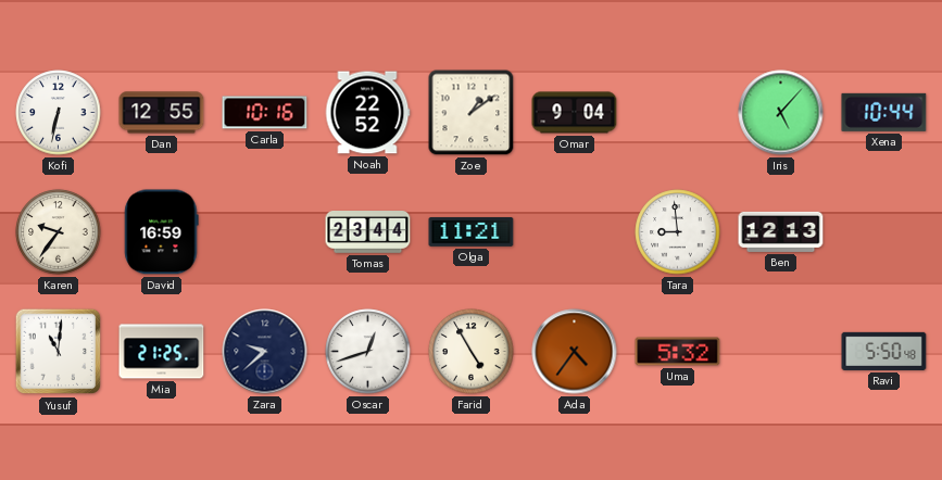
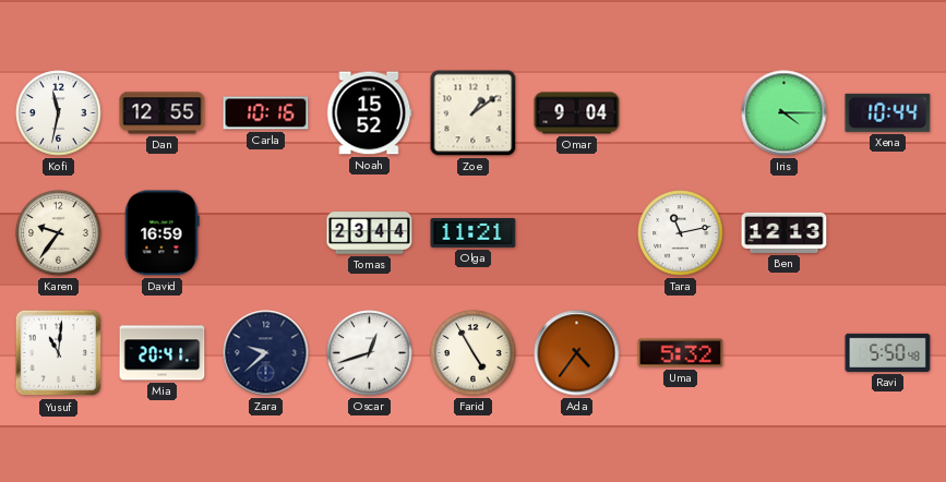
Kofi: 6:32 -> 11:32
Noah: 22:52 -> 15:52
Iris: 5:07 -> 4:15
Tara: 8:59 -> 11:13
Mia: 21:25 -> 20:41
